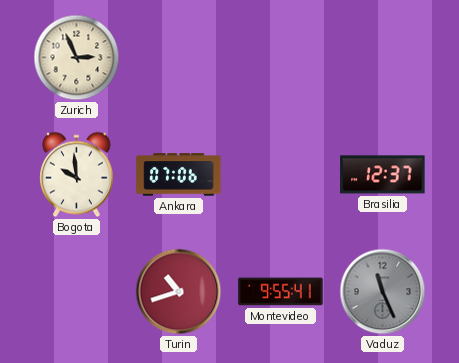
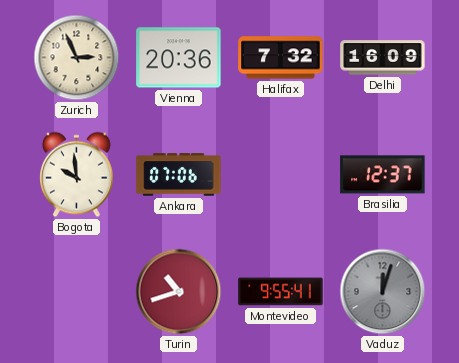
Vienna: none -> 20:36
Halifax: none -> 7:32
Delhi: none -> 16:09
Vaduz: 11:26 -> 12:03
